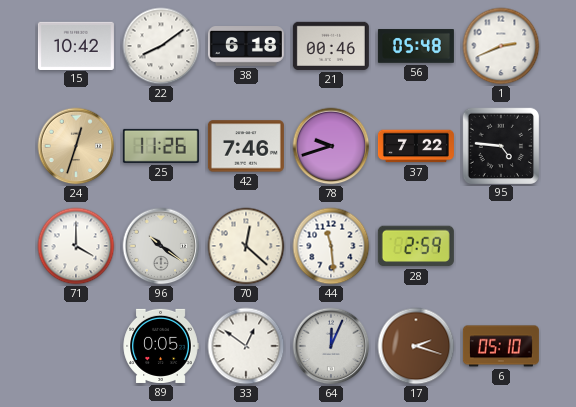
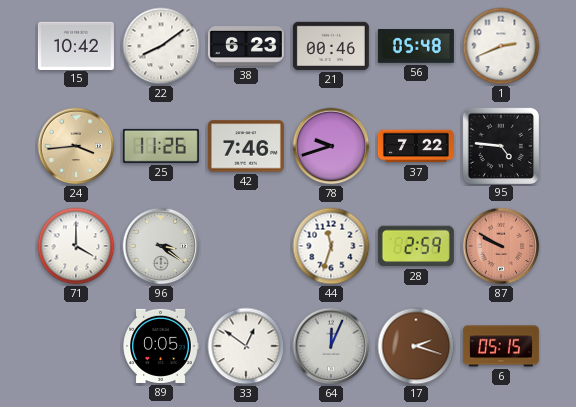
38: 6:18 -> 6:23
24: 12:33 -> 3:44
96: 10:21 -> 3:21
70: 12:22 -> none
44: 11:29 -> 11:33
87: none -> 9:50
6: 05:10 -> 05:15
